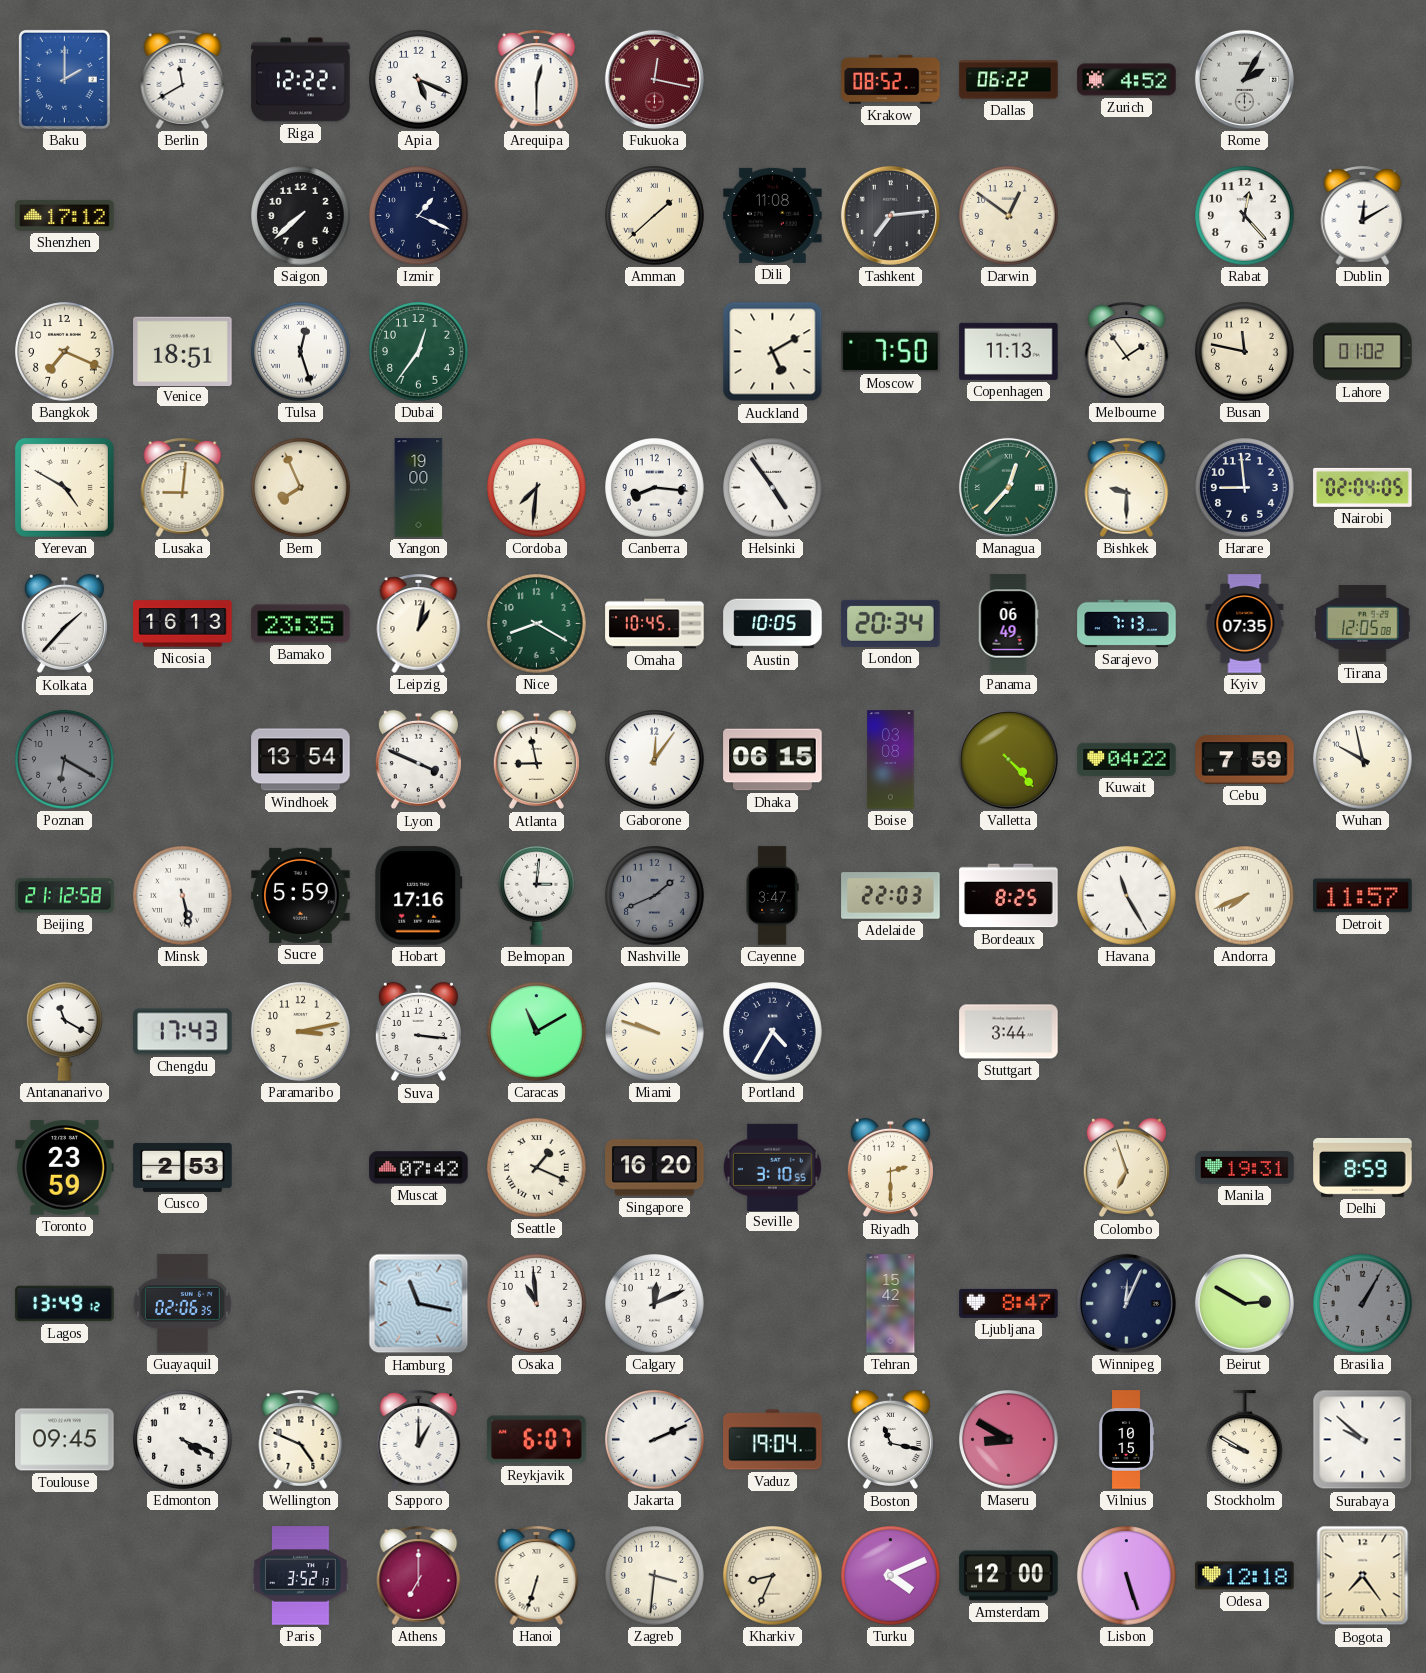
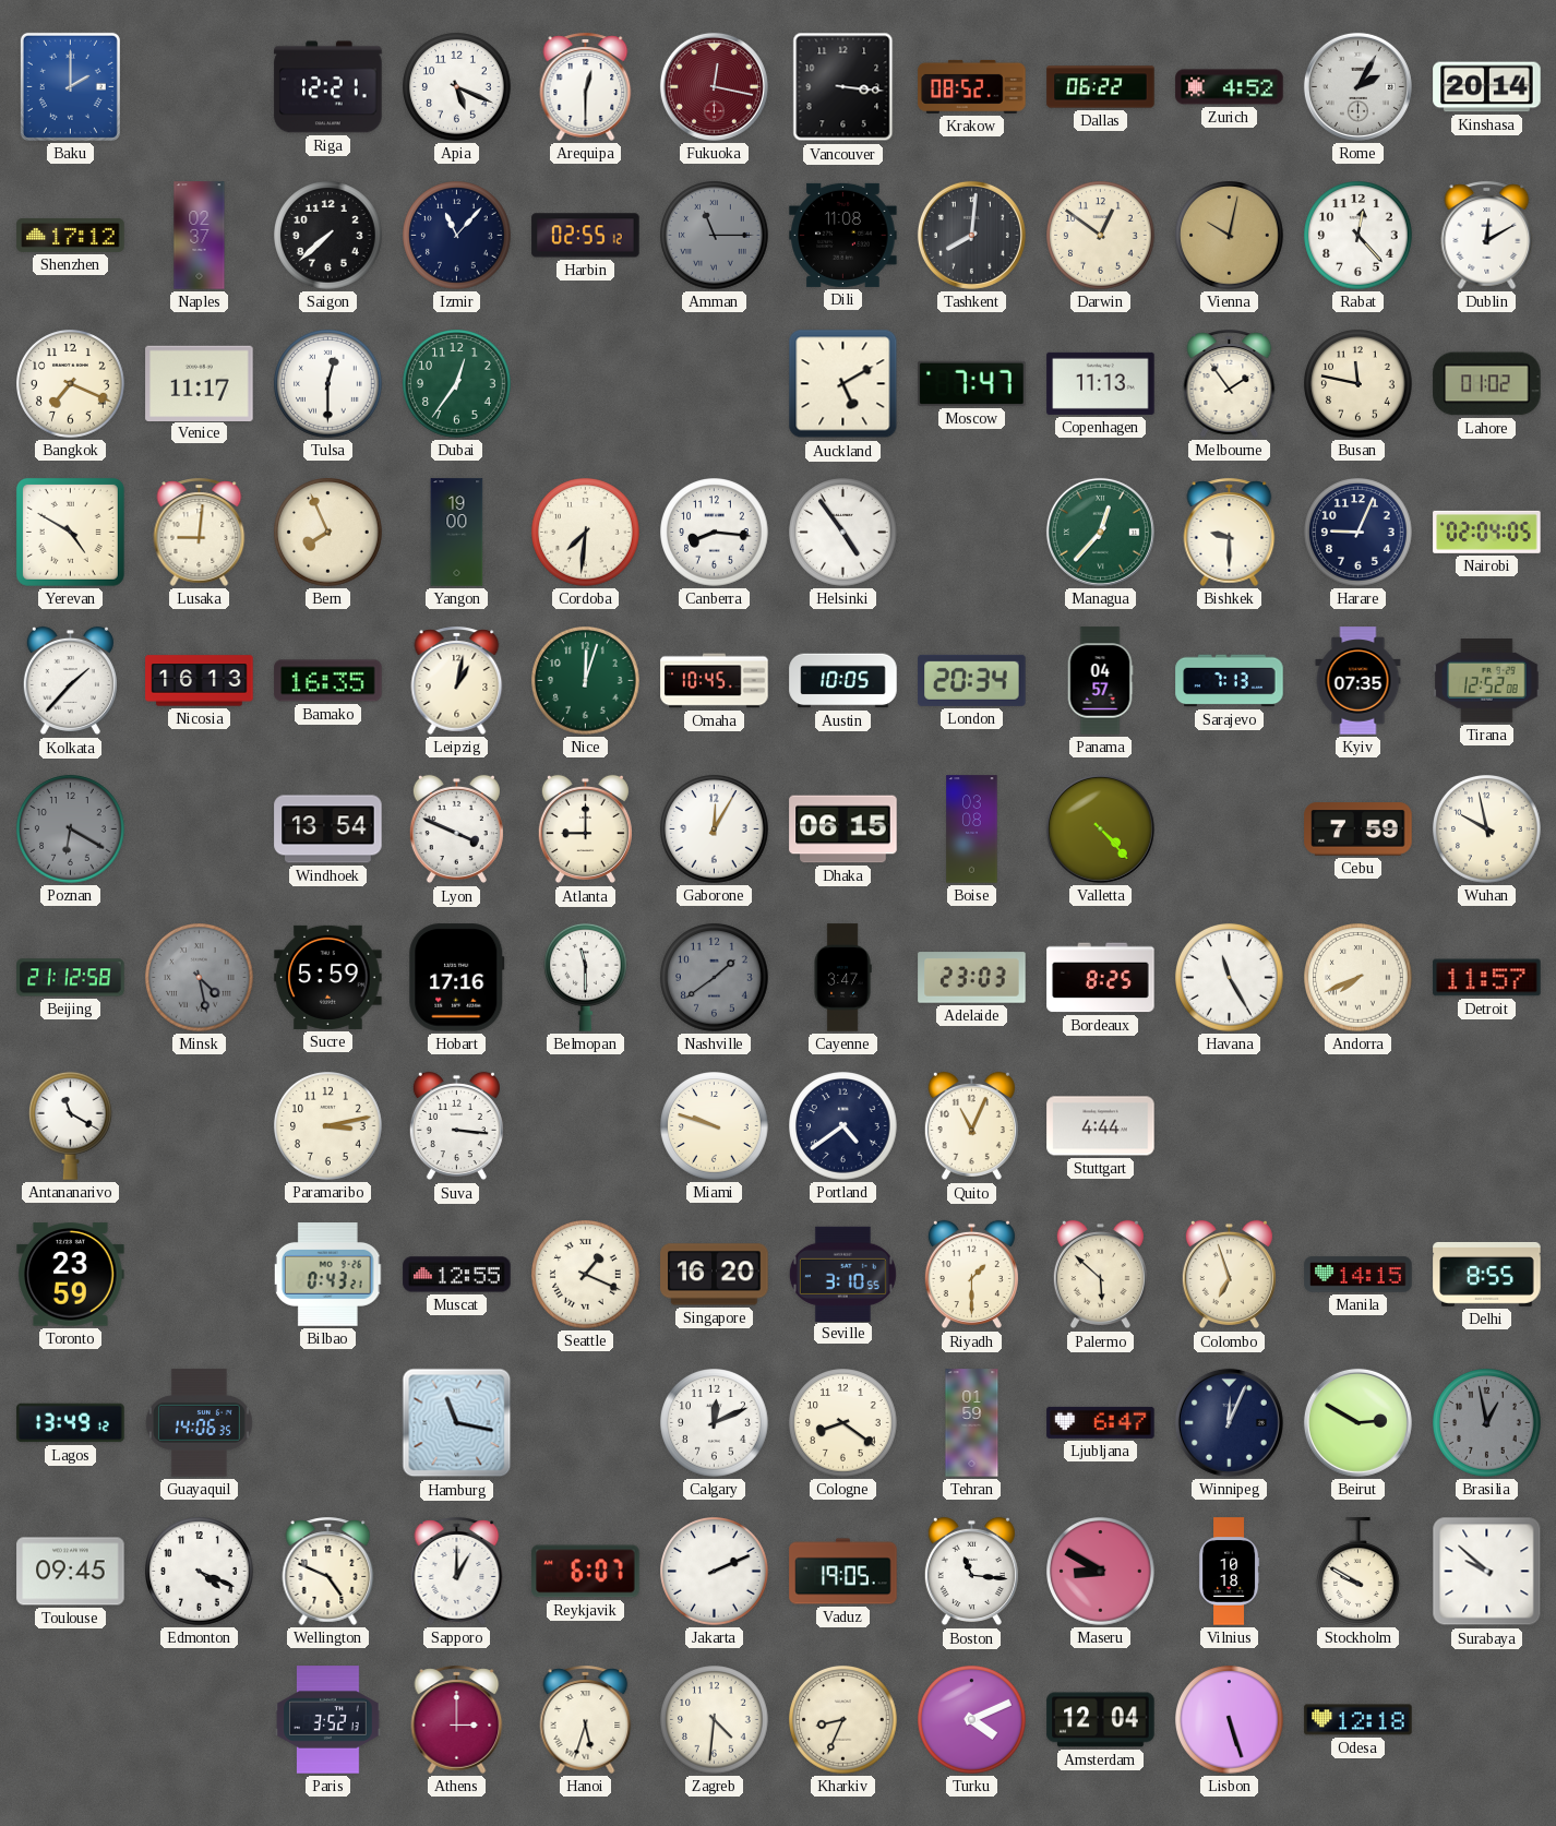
Berlin: 11:40 -> none
Riga: 12:22 -> 12:21
Vancouver: none -> 3:16
Kinshasa: none -> 20:14
Naples: none -> 02:37
Izmir: 1:19 -> 11:07
Harbin: none -> 02:55
Amman: 1:38 -> 11:15
Amman dial: cream -> grey
Tashkent: 7:14 -> 8:01
Vienna: none -> 10:02
Venice: 18:51 -> 11:17
Tulsa: 12:27 -> 12:30
Moscow: 7:50 -> 7:47
Harare: 8:59 -> 9:04
Bamako: 23:35 -> 16:35
Nice: 8:20 -> 12:03
Panama: 06:49 -> 04:57
Tirana: 12:05 -> 12:52
Atlanta: 8:58 -> 9:00
Gaborone: 12:06 -> 12:05
Kuwait: 04:22 -> none
Minsk: 5:28 -> 4:28
Minsk dial: white -> grey
Belmopan: 3:01 -> 11:30
Nashville: 1:41 -> 1:39
Adelaide: 22:03 -> 23:03
Chengdu: 17:43 -> none
Caracas: 11:10 -> none
Portland: 4:35 -> 4:39
Quito: none -> 11:04
Stuttgart: 3:44 -> 4:44
Cusco: 2:53 -> none
Bilbao: none -> 0:43
Muscat: 07:42 -> 12:55
Riyadh: 2:30 -> 1:30
Palermo: none -> 5:52
Manila: 19:31 -> 14:15
Delhi: 8:59 -> 8:55
Guayaquil: 02:06 -> 14:06
Osaka: 10:59 -> none
Cologne: none -> 8:21
Tehran: 15:42 -> 01:59
Ljubljana: 8:47 -> 6:47
Brasilia: 1:05 -> 12:58
Vaduz: 19:04 -> 19:05
Boston: 11:17 -> 11:16
Vilnius: 10:15 -> 10:18
Athens: 7:00 -> 3:00
Hanoi: 6:33 -> 5:33
Zagreb: 3:31 -> 4:31
Amsterdam: 12:00 -> 12:04
Bogota: 7:24 -> none
